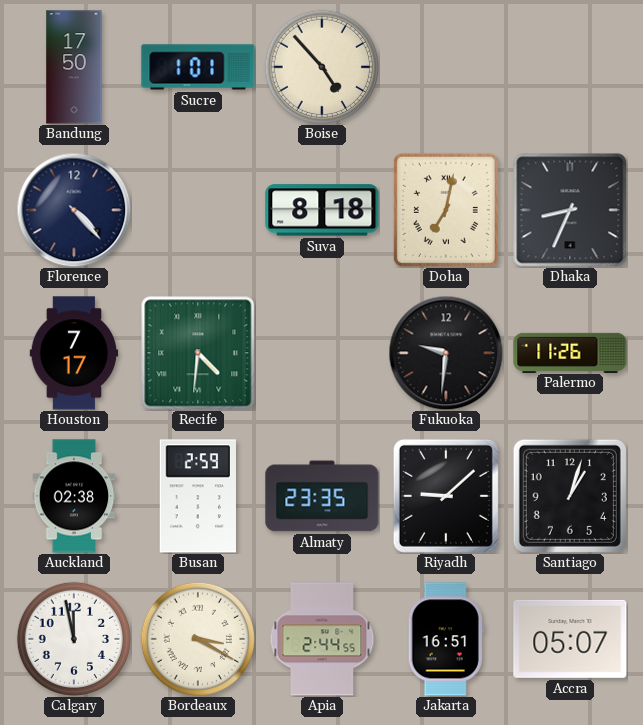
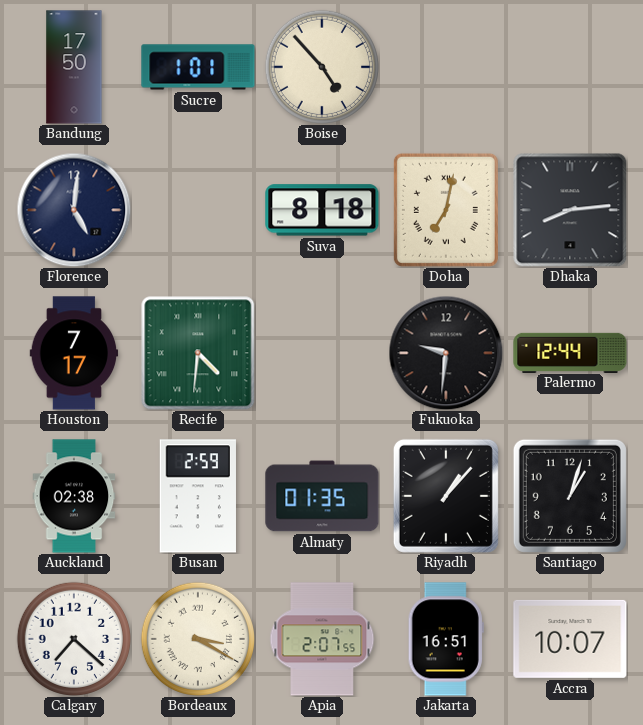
Florence: 4:23 -> 5:01
Dhaka: 8:34 -> 8:14
Palermo: 11:26 -> 12:44
Almaty: 23:35 -> 01:35
Riyadh: 9:08 -> 1:07
Calgary: 11:58 -> 7:22
Apia: 2:44 -> 2:07
Accra: 05:07 -> 10:07
